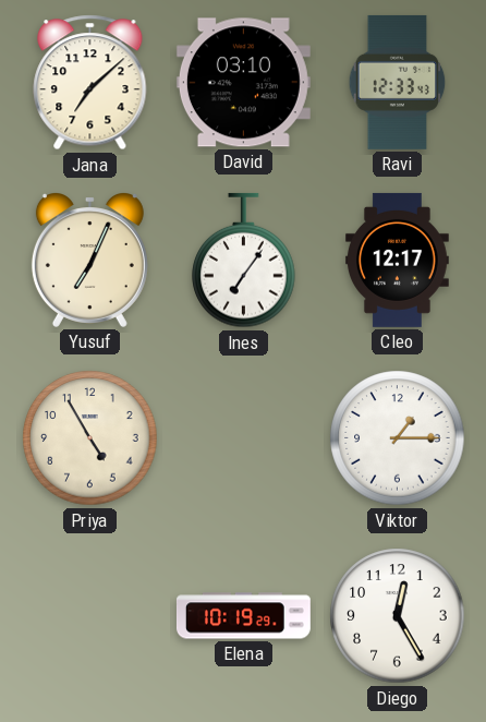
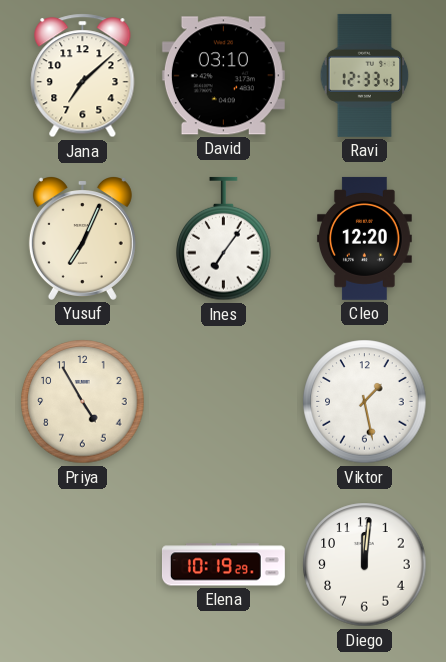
Cleo: 12:17 -> 12:20
Viktor: 1:15 -> 1:28
Diego: 12:25 -> 12:01
